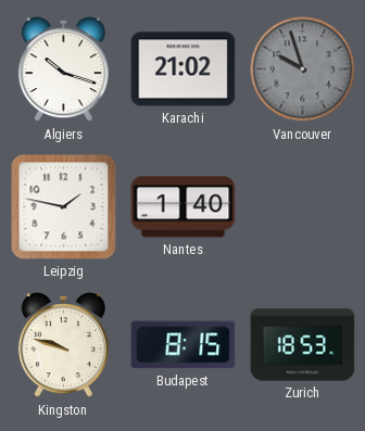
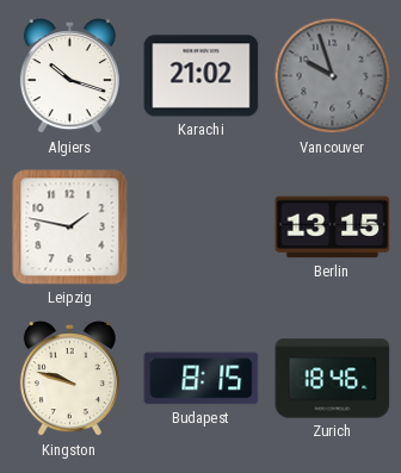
Nantes: 1:40 -> none
Berlin: none -> 13:15
Zurich: 18:53 -> 18:46
